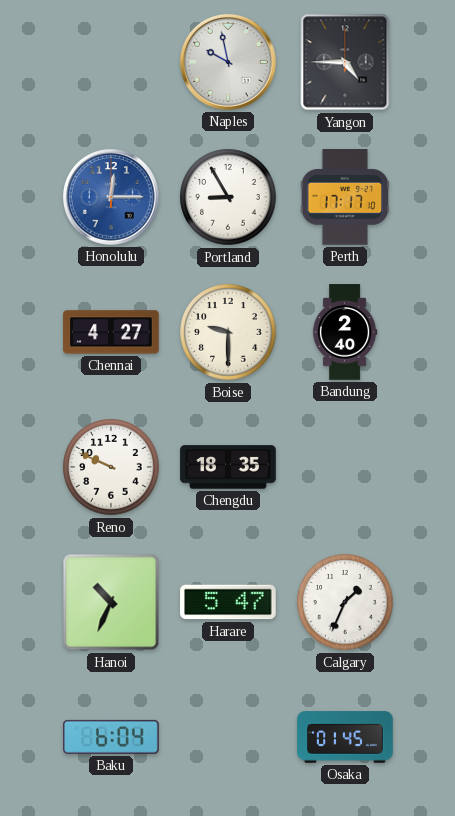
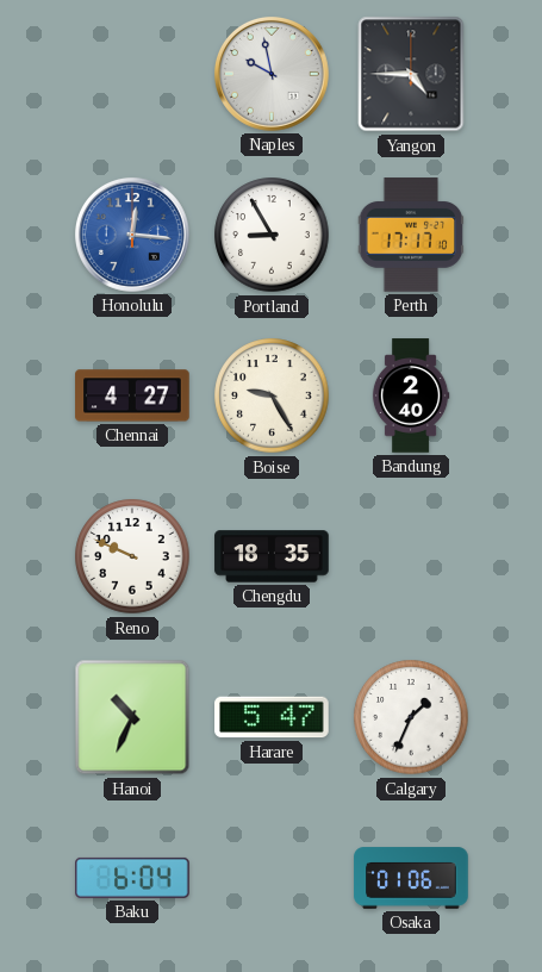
Honolulu: 12:15 -> 12:16
Boise: 9:30 -> 9:25
Osaka: 01:45 -> 01:06
